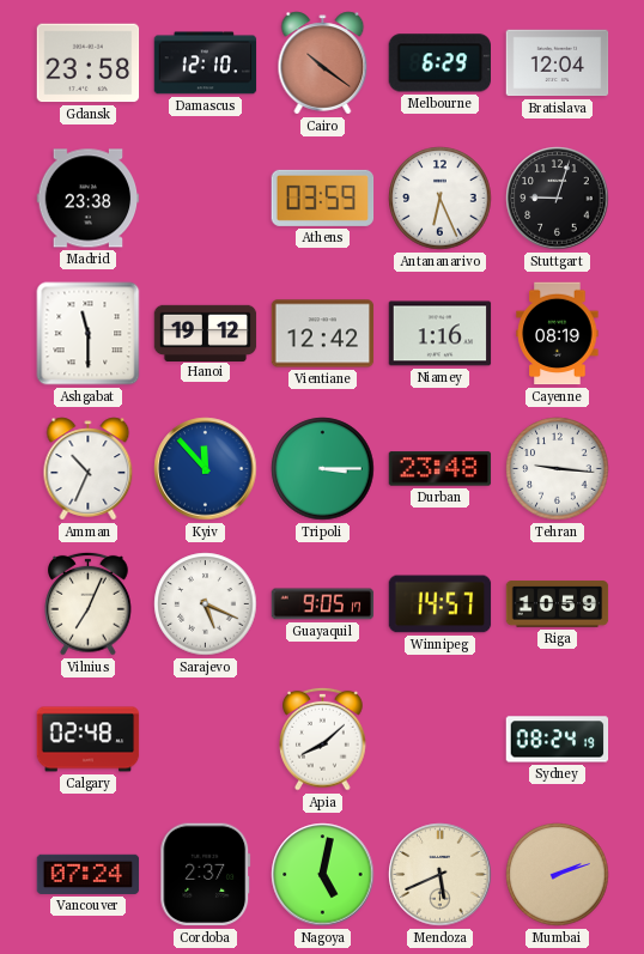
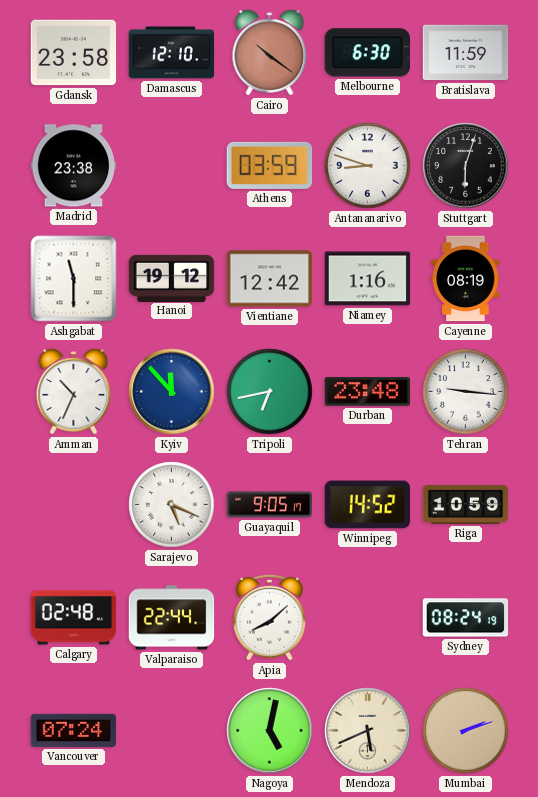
Melbourne: 6:29 -> 6:30
Bratislava: 12:04 -> 11:59
Antananarivo: 6:26 -> 8:48
Stuttgart: 9:03 -> 6:03
Tripoli: 3:15 -> 6:43
Vilnius: 7:04 -> none
Winnipeg: 14:57 -> 14:52
Valparaiso: none -> 22:44
Cordoba: 2:37 -> none
